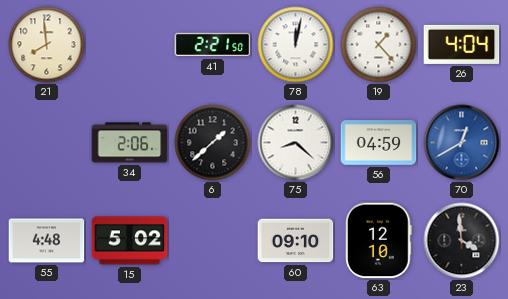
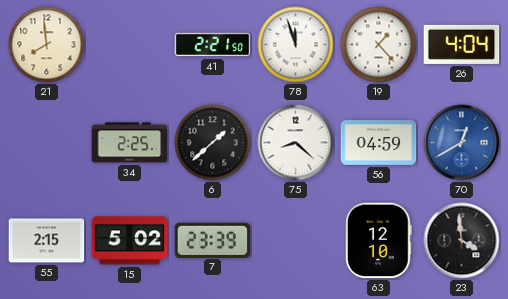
78: 12:02 -> 11:57
34: 2:06 -> 2:25
55: 4:48 -> 2:15
7: none -> 23:39
60: 09:10 -> none
